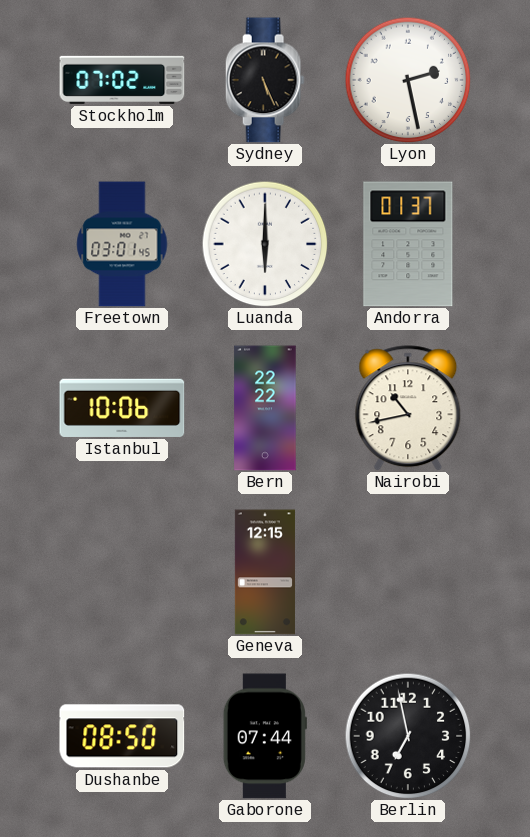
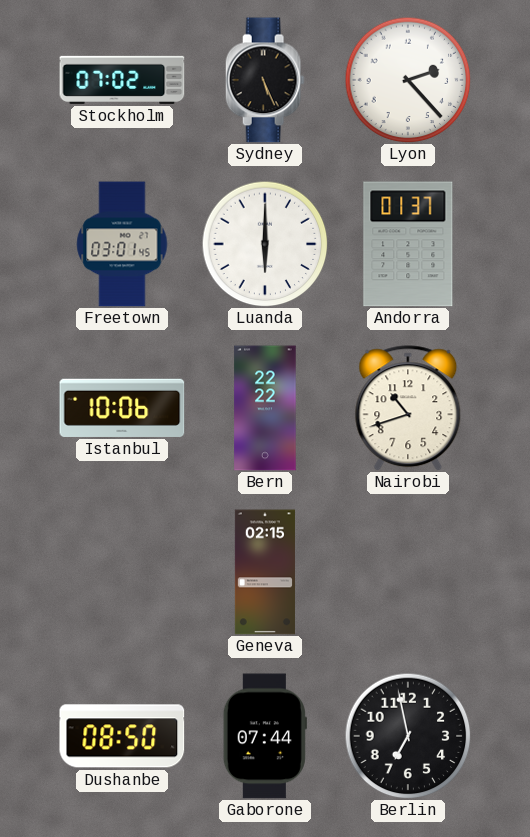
Lyon: 2:28 -> 2:23
Nairobi: 10:43 -> 10:42
Geneva: 12:15 -> 02:15
